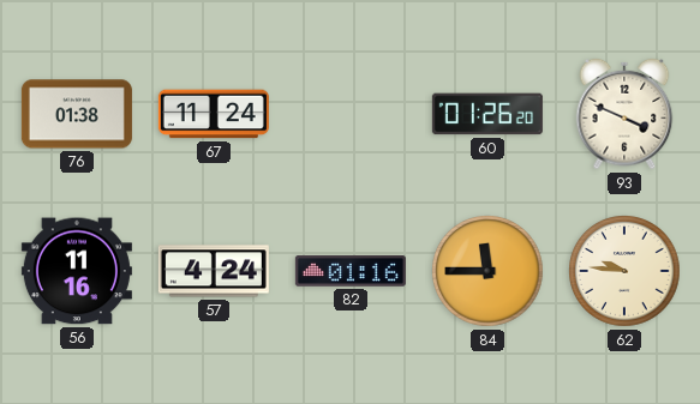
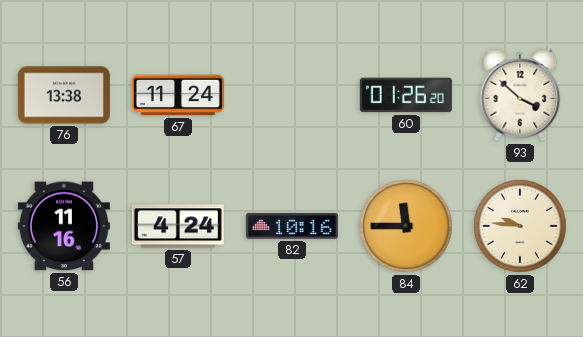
76: 01:38 -> 13:38
93: 3:49 -> 3:52
82: 01:16 -> 10:16
